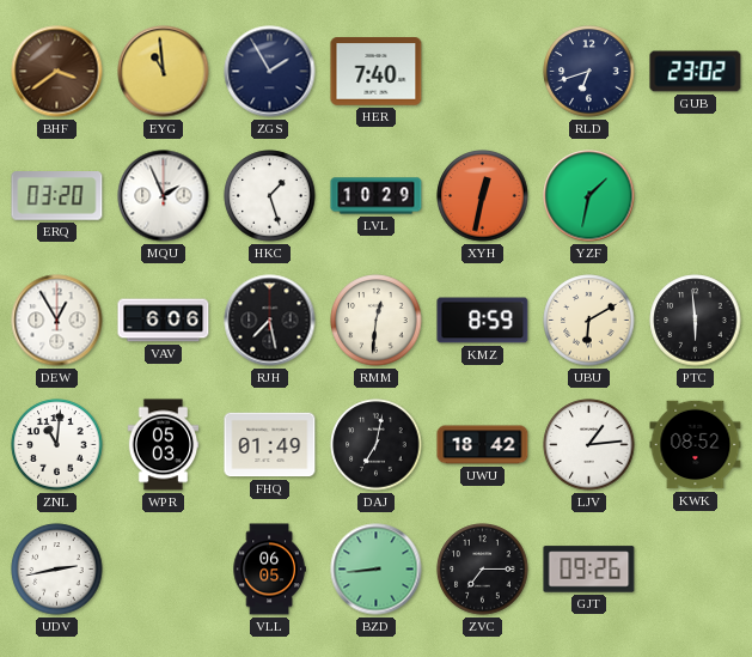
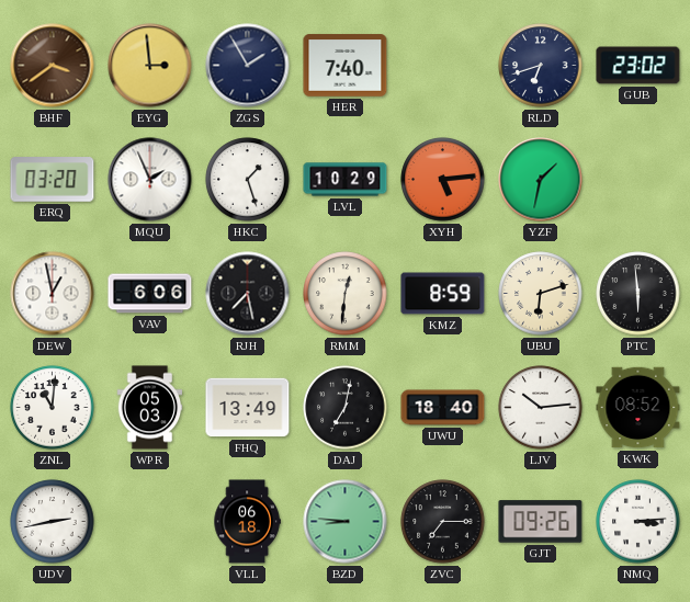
EYG: 10:59 -> 2:59
XYH: 12:32 -> 5:14
DEW: 12:55 -> 12:58
UBU: 6:10 -> 6:12
FHQ: 01:49 -> 13:49
UWU: 18:42 -> 18:40
LJV: 1:14 -> 10:14
VLL: 06:05 -> 06:18
BZD: 8:44 -> 8:46
NMQ: none -> 3:14
